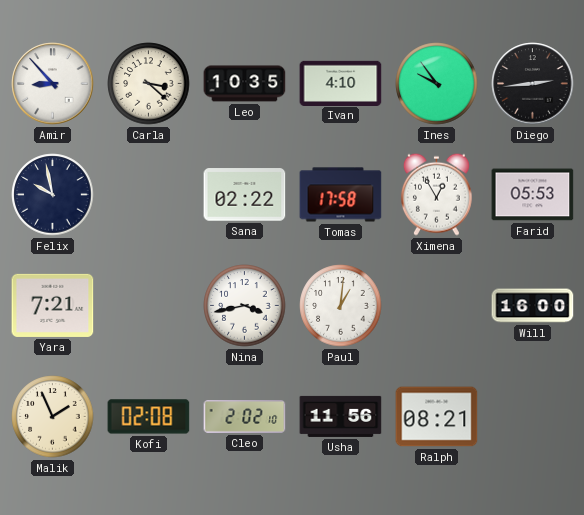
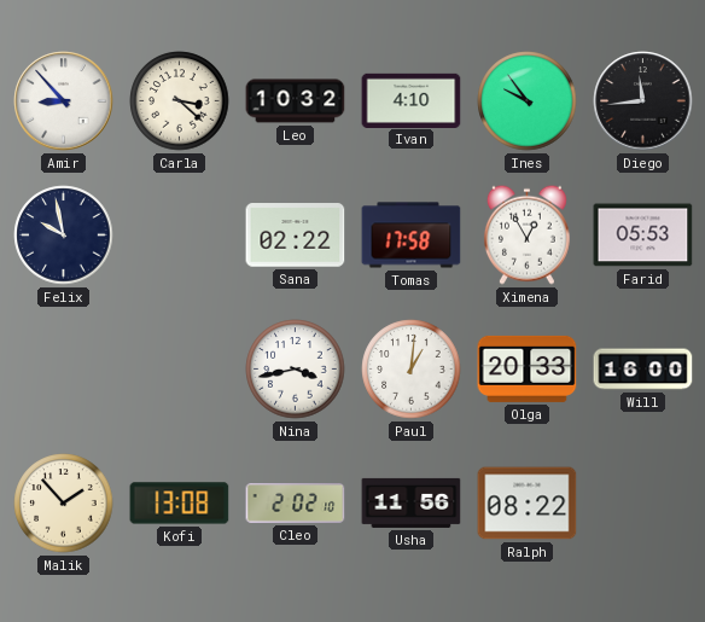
Leo: 10:35 -> 10:32
Diego: 2:44 -> 11:44
Yara: 7:21 -> none
Olga: none -> 20:33
Malik: 1:56 -> 1:53
Kofi: 02:08 -> 13:08
Ralph: 08:21 -> 08:22
